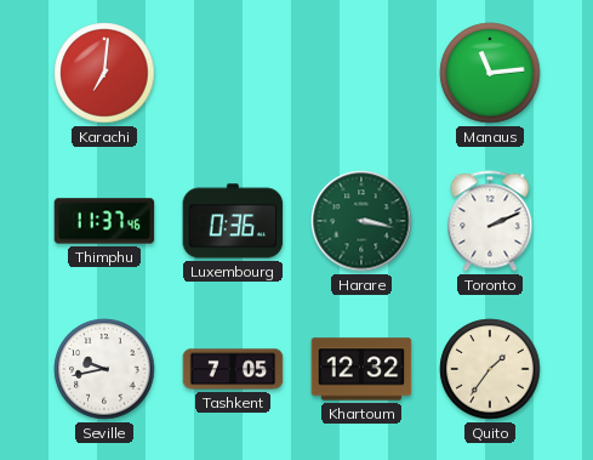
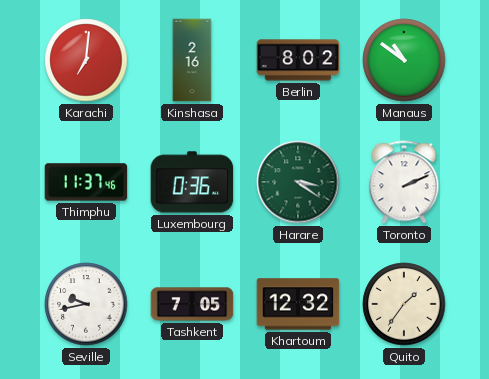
Kinshasa: none -> 2:16
Berlin: none -> 8:02
Manaus: 11:14 -> 10:51
Harare: 3:17 -> 3:21
